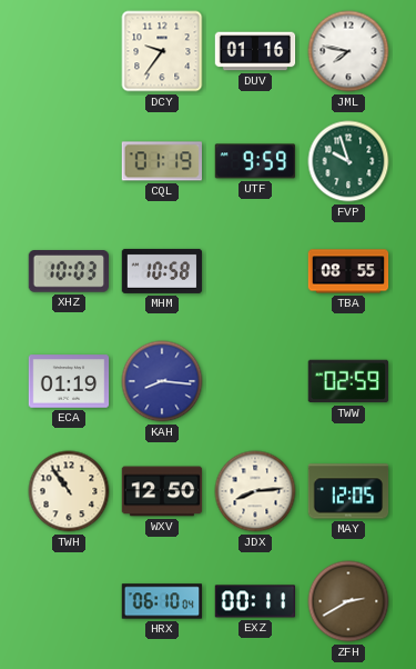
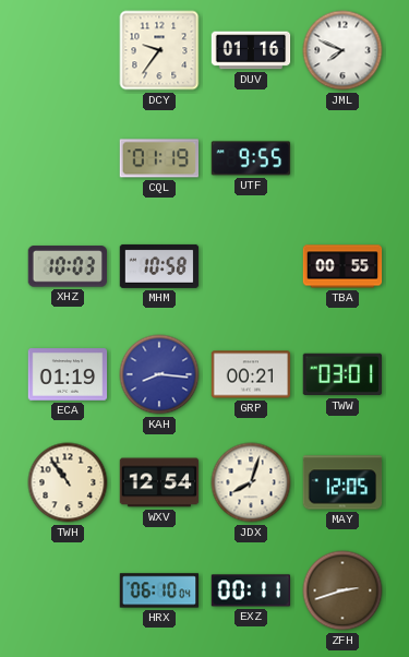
JML: 7:47 -> 7:49
UTF: 9:59 -> 9:55
FVP: 9:57 -> none
TBA: 08:55 -> 00:55
GRP: none -> 00:21
TWW: 02:59 -> 03:01
WXV: 12:50 -> 12:54
JDX: 8:14 -> 8:03
ZFH: 2:40 -> 2:42
